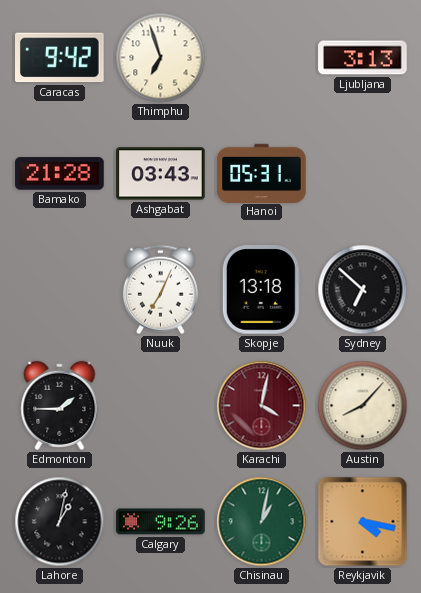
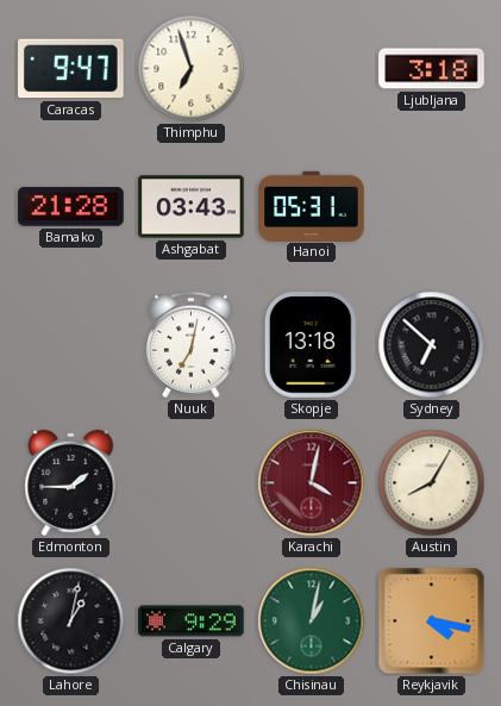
Caracas: 9:42 -> 9:47
Ljubljana: 3:13 -> 3:18
Nuuk: 7:04 -> 7:02
Austin: 8:07 -> 8:05
Calgary: 9:26 -> 9:29
